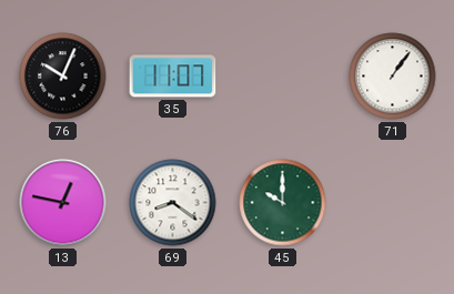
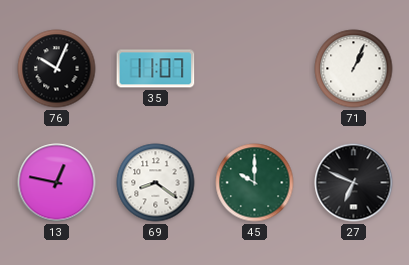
71: 1:06 -> 1:04
27: none -> 6:49
